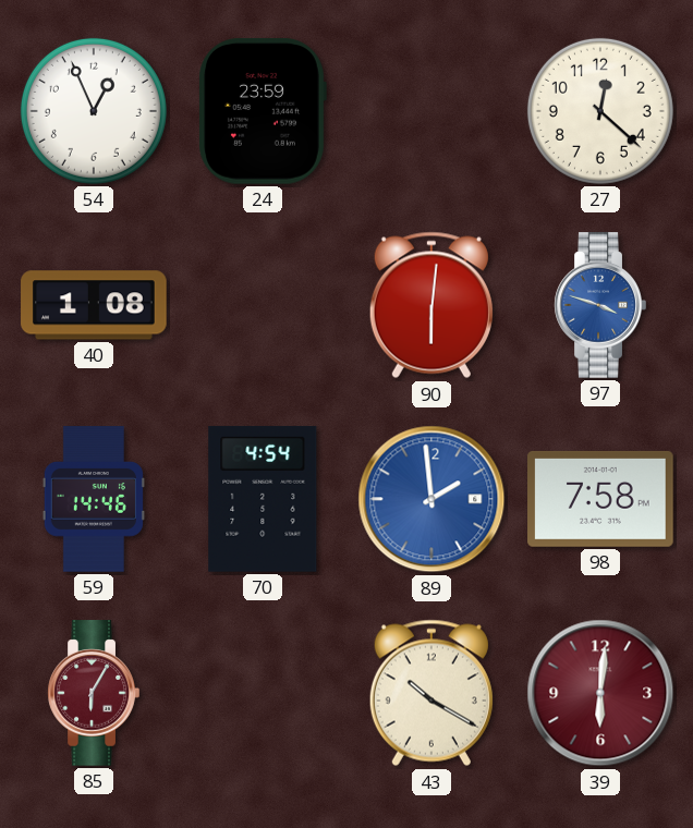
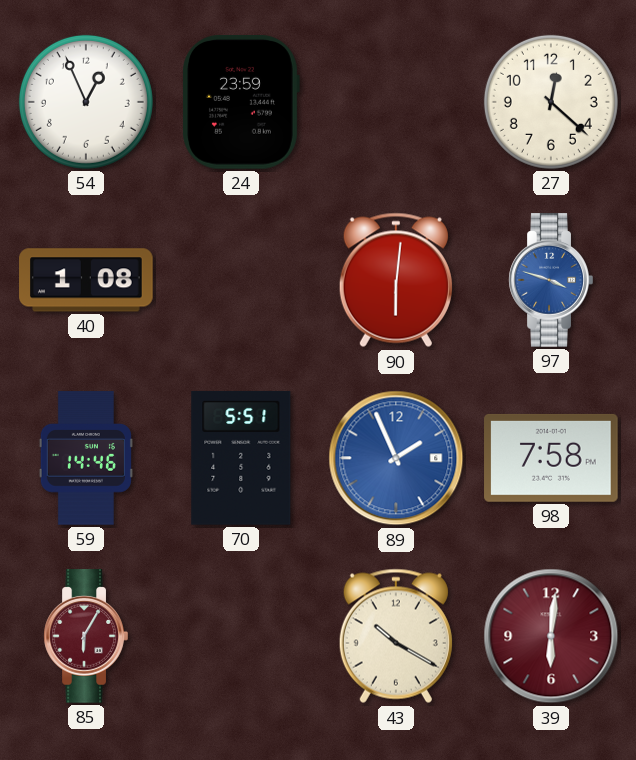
70: 4:54 -> 5:51
89: 1:59 -> 1:56
